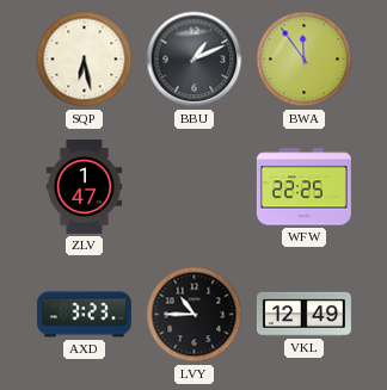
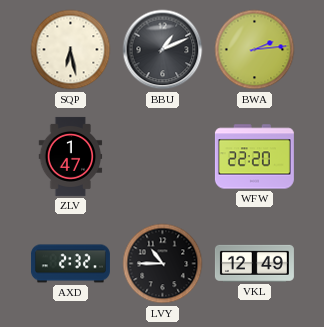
BWA: 11:54 -> 2:14
WFW: 22:25 -> 22:20
AXD: 3:23 -> 2:32
